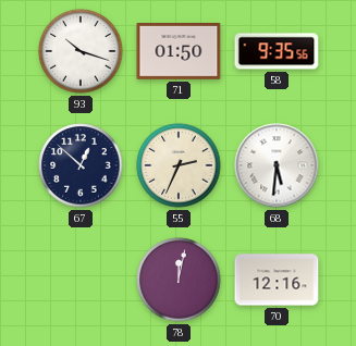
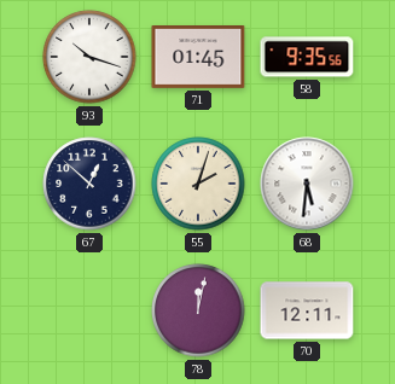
71: 01:50 -> 01:45
55: 2:34 -> 2:03
70: 12:16 -> 12:11
